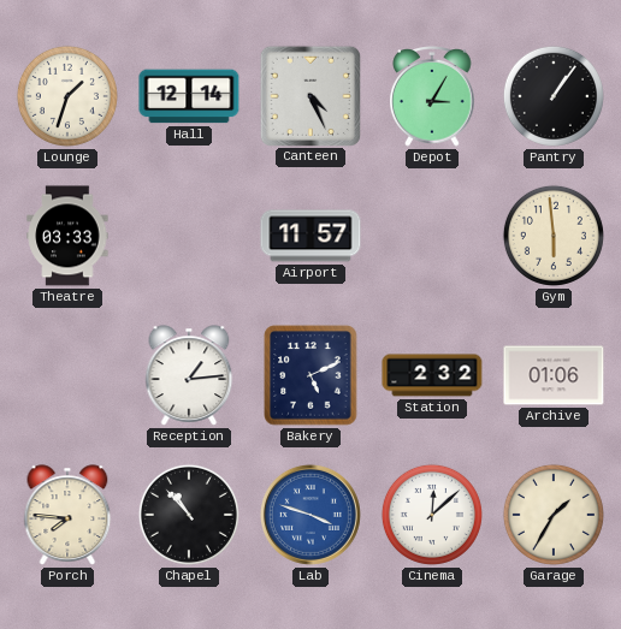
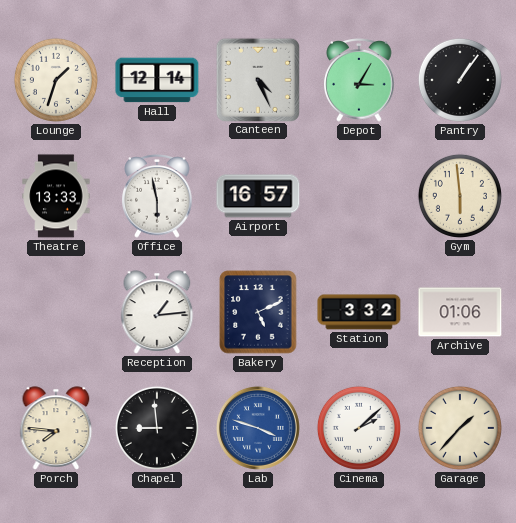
Theatre: 03:33 -> 13:33
Office: none -> 5:58
Airport: 11:57 -> 16:57
Station: 2:32 -> 3:32
Chapel: 10:53 -> 8:59
Cinema: 12:08 -> 2:08
Garage: 1:35 -> 1:37
